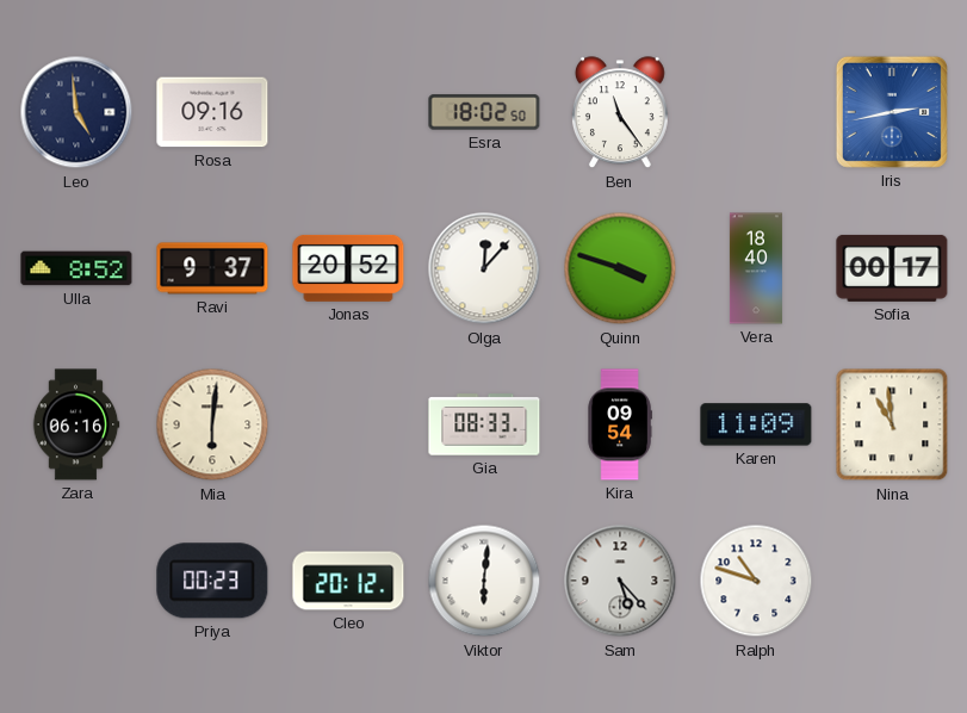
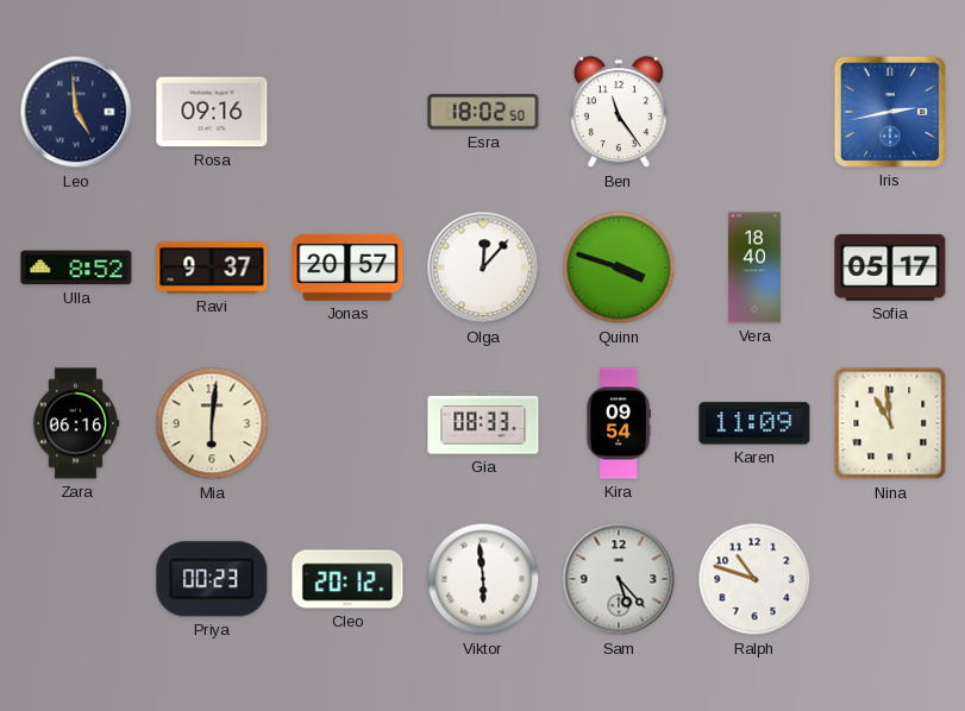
Jonas: 20:52 -> 20:57
Sofia: 00:17 -> 05:17
Viktor: 6:01 -> 5:59
